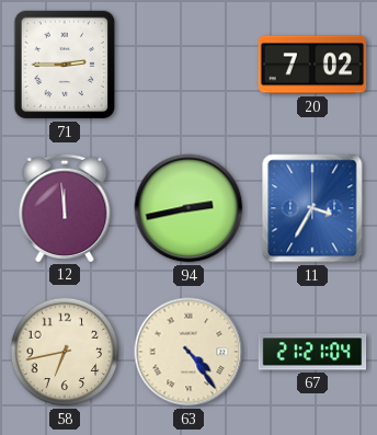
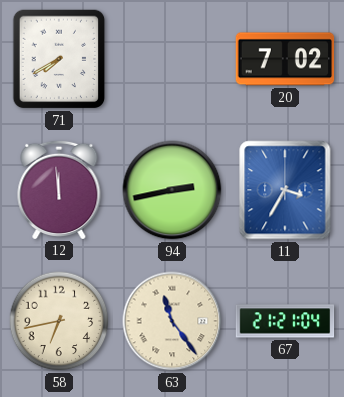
71: 2:45 -> 7:40
63: 4:24 -> 11:24
